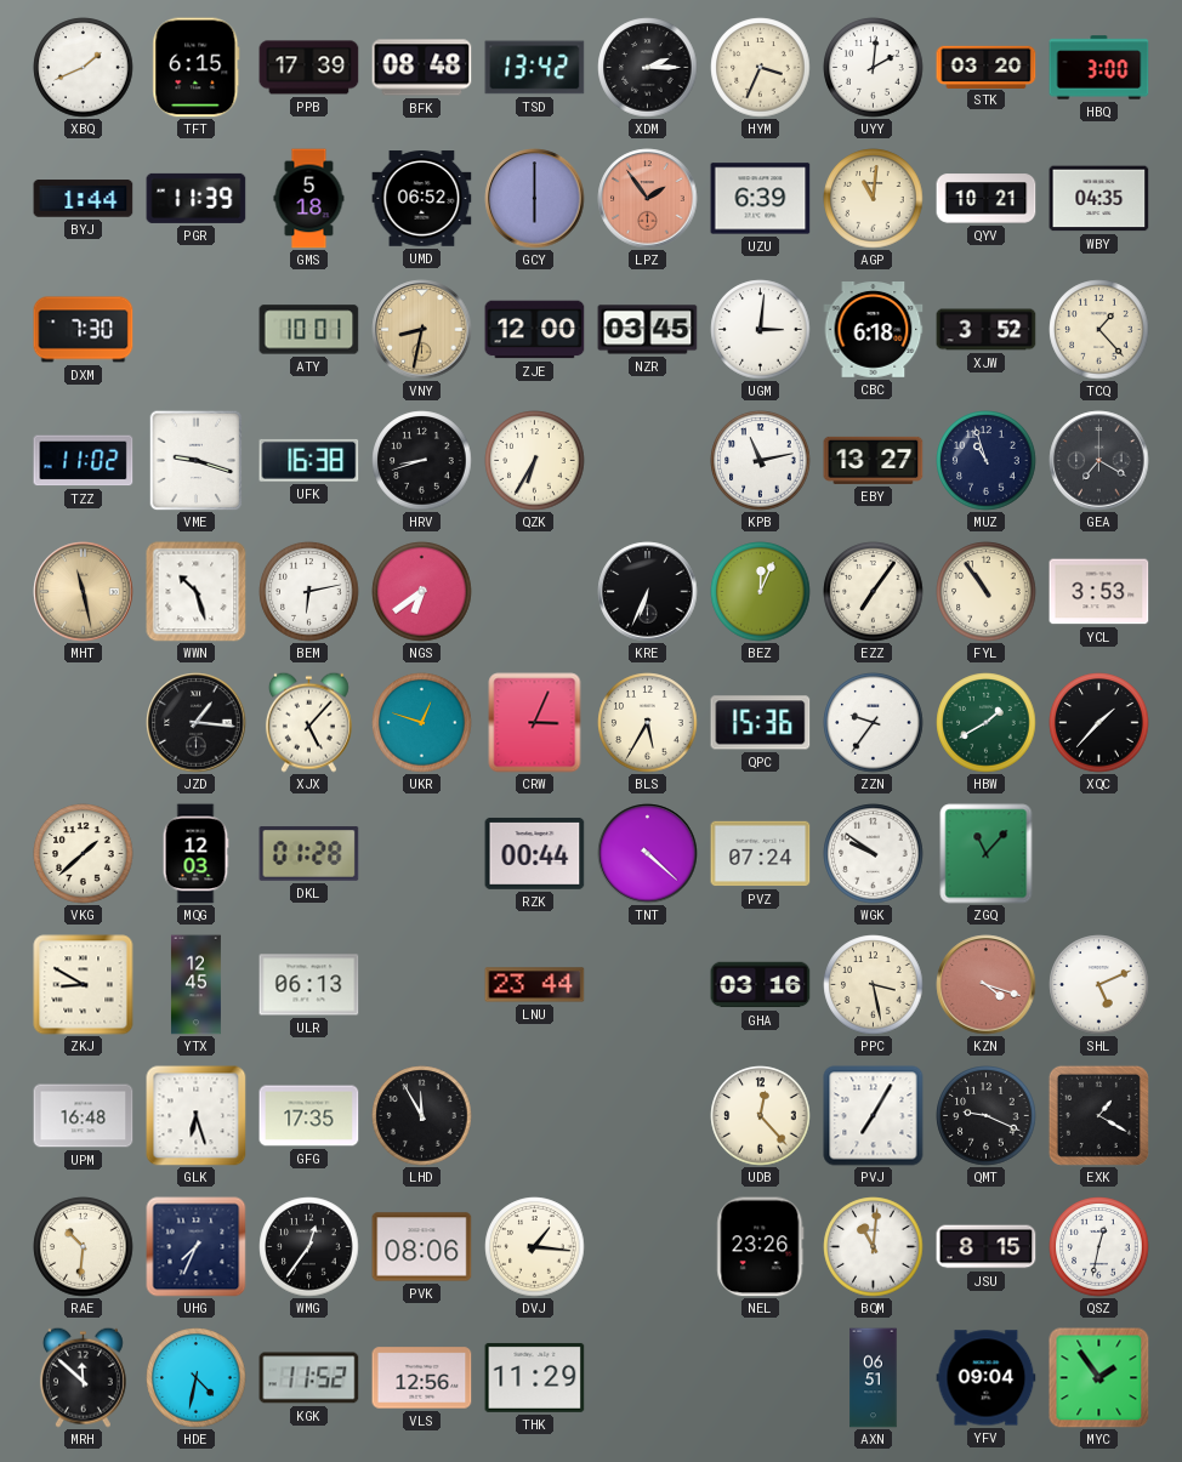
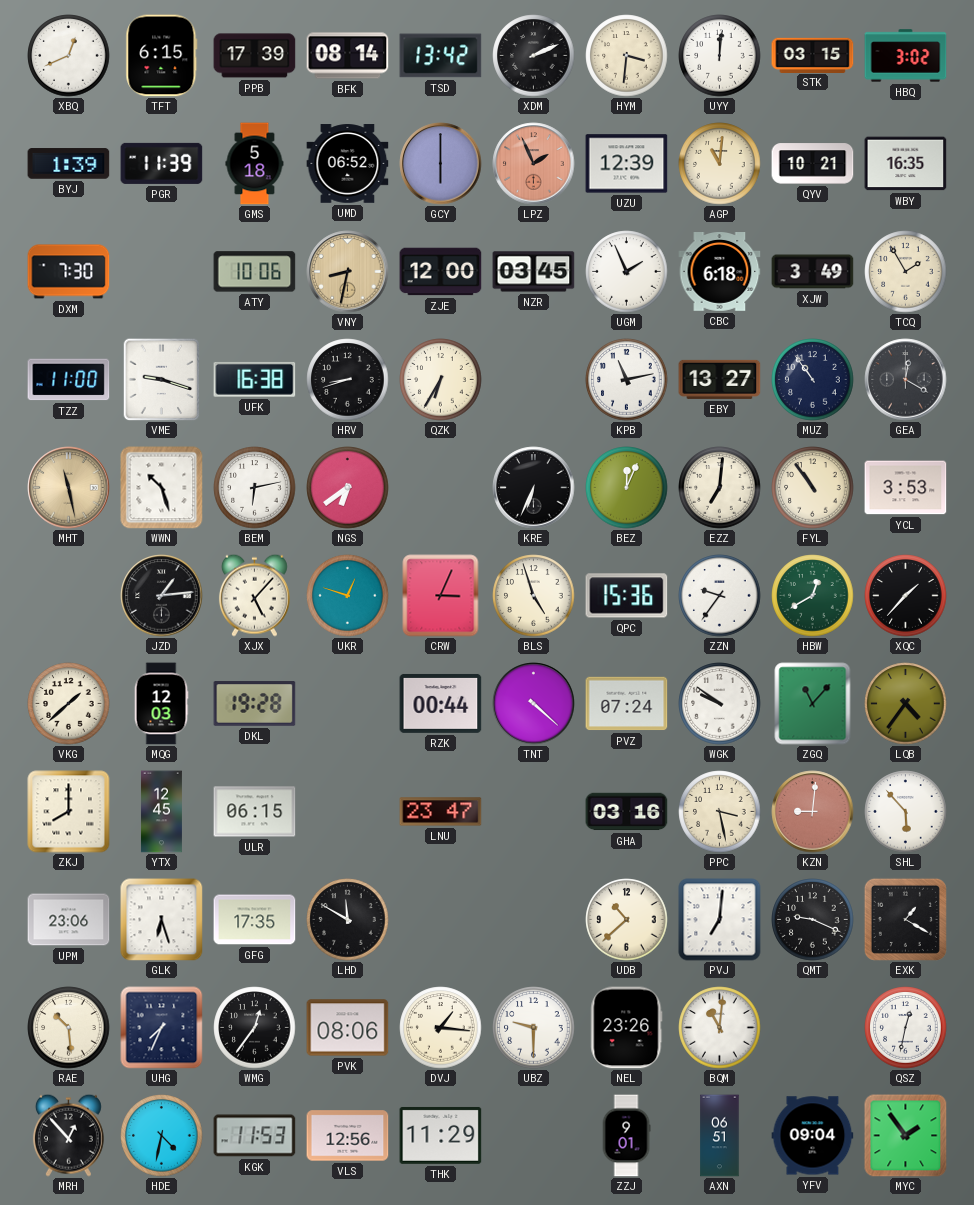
XBQ: 1:41 -> 12:41
BFK: 08:48 -> 08:14
XDM: 2:15 -> 2:11
HYM: 3:34 -> 3:31
UYY: 2:01 -> 12:01
STK: 03:20 -> 03:15
HBQ: 3:00 -> 3:02
BYJ: 1:44 -> 1:39
LPZ: 1:54 -> 1:56
UZU: 6:39 -> 12:39
WBY: 04:35 -> 16:35
ATY: 10:01 -> 10:06
UGM: 3:01 -> 1:56
XJW: 3:52 -> 3:49
TCQ: 1:23 -> 1:55
TZZ: 11:02 -> 11:00
MUZ: 10:57 -> 10:54
GEA: 7:20 -> 12:20
EZZ: 7:06 -> 7:01
JZD: 1:16 -> 1:14
BLS: 5:35 -> 4:57
HBW: 1:40 -> 12:40
DKL: 01:28 -> 19:28
LQB: none -> 4:36
ZKJ: 8:50 -> 8:00
ULR: 06:13 -> 06:15
LNU: 23:44 -> 23:47
KZN: 4:18 -> 9:01
SHL: 5:11 -> 5:53
UPM: 16:48 -> 23:06
LHD: 11:55 -> 11:50
UDB: 12:23 -> 10:38
PVJ: 7:05 -> 7:01
RAE: 10:31 -> 10:29
UBZ: none -> 9:30
JSU: 8:15 -> none
MRH: 11:52 -> 12:53
KGK: 11:52 -> 11:53
ZZJ: none -> 9:01
